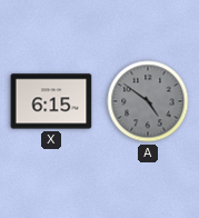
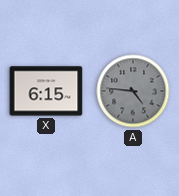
A: 4:51 -> 4:46
